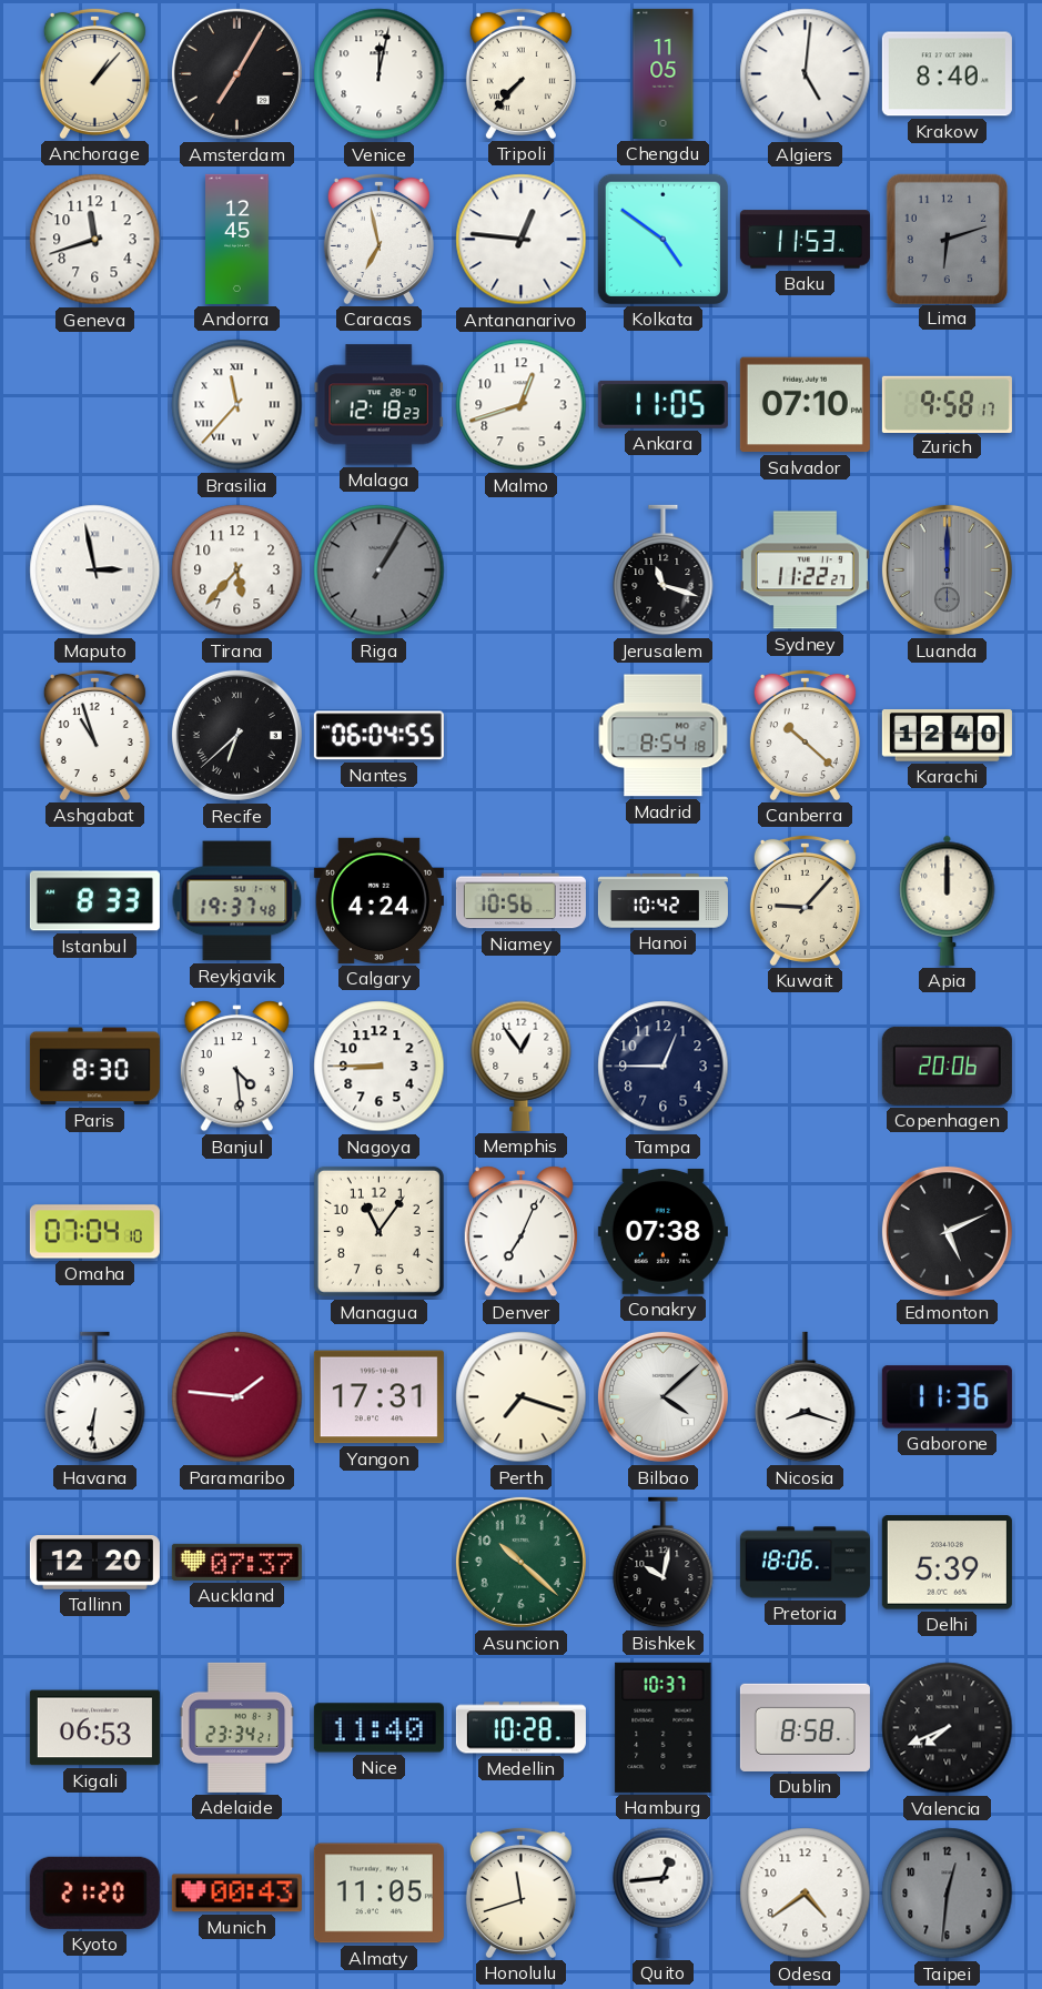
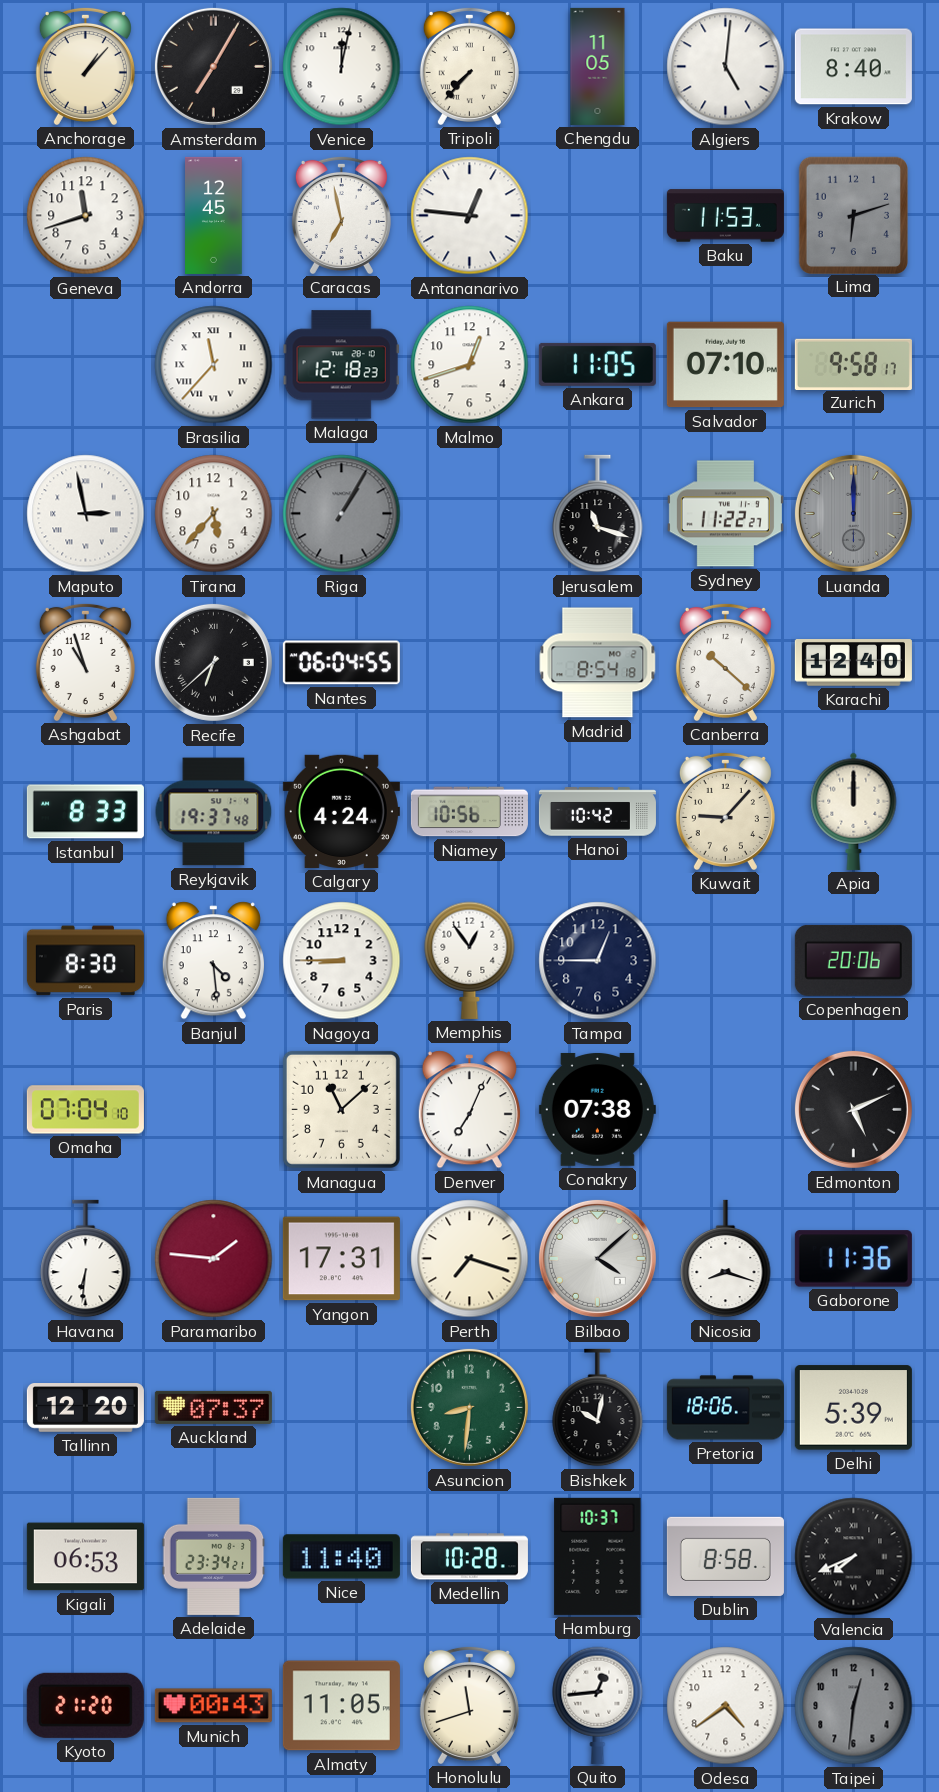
Kolkata: 4:51 -> none
Managua: 11:06 -> 11:08
Asuncion: 10:22 -> 8:31
